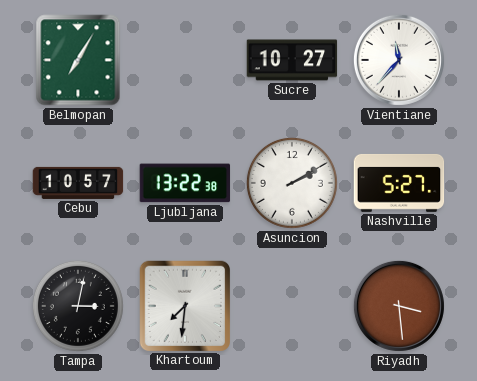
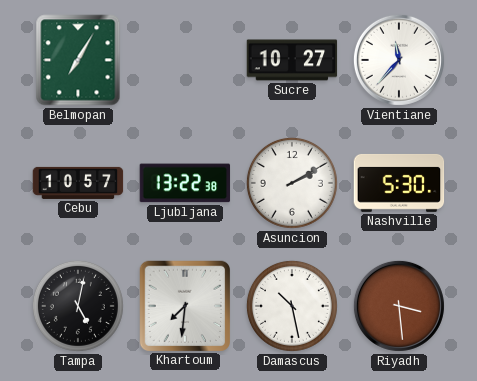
Nashville: 5:27 -> 5:30
Tampa: 3:02 -> 5:02
Damascus: none -> 10:28
